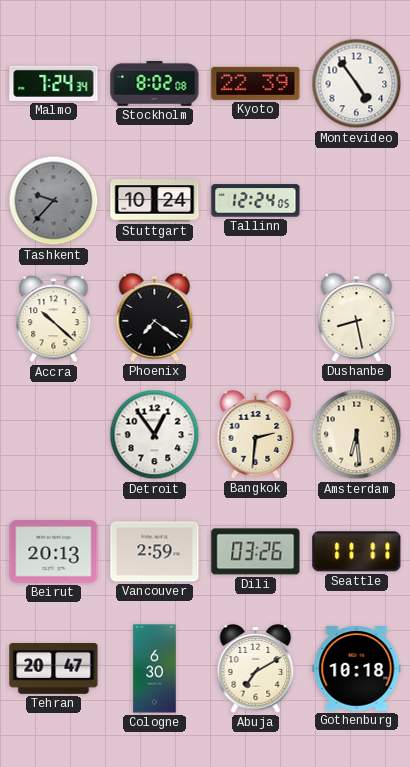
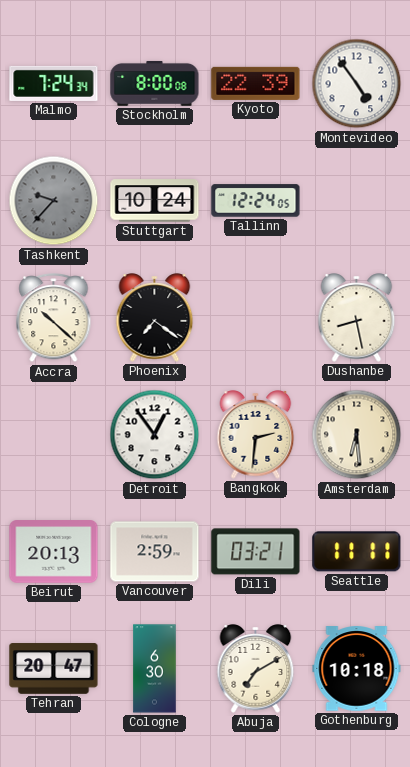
Stockholm: 8:02 -> 8:00
Dili: 03:26 -> 03:21
